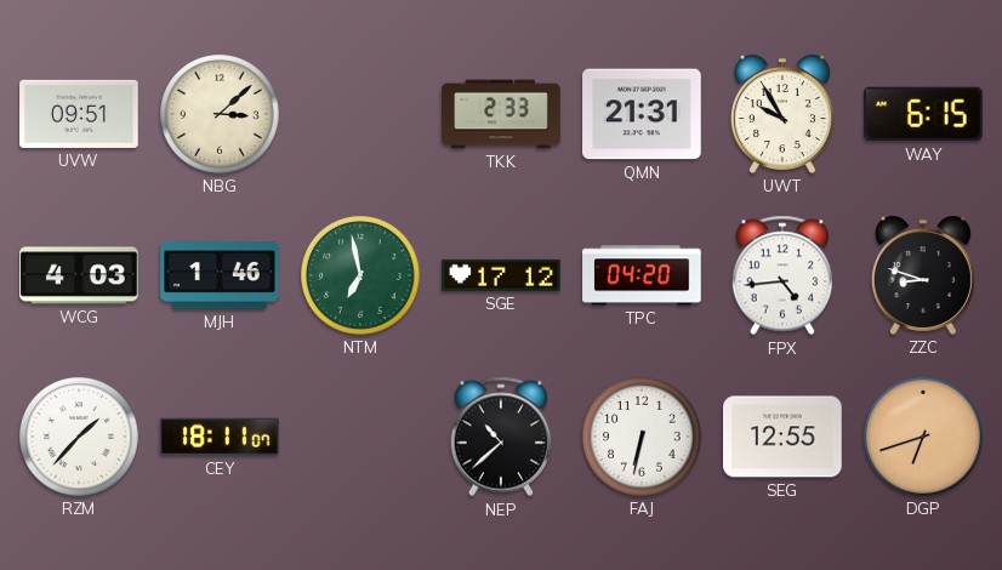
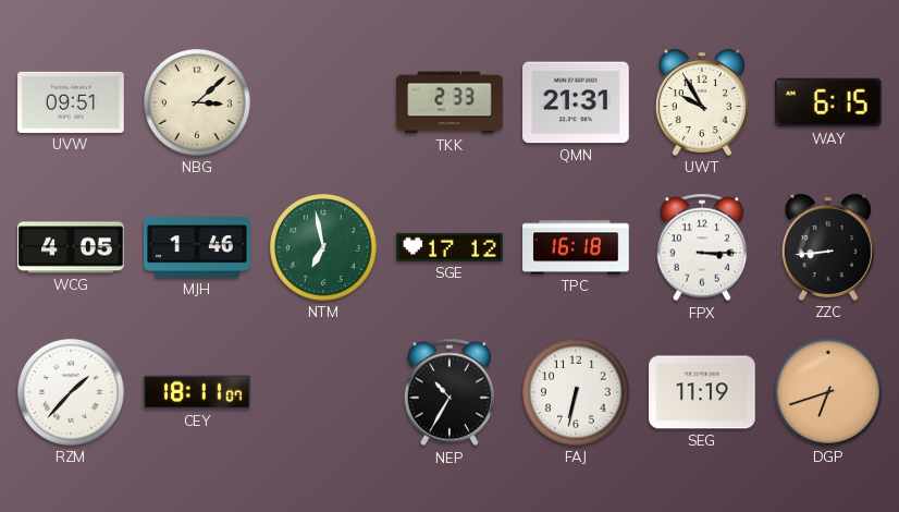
WCG: 4:03 -> 4:05
TPC: 04:20 -> 16:18
FPX: 4:44 -> 3:15
ZZC: 8:48 -> 8:44
NEP: 10:38 -> 10:35
SEG: 12:55 -> 11:19
